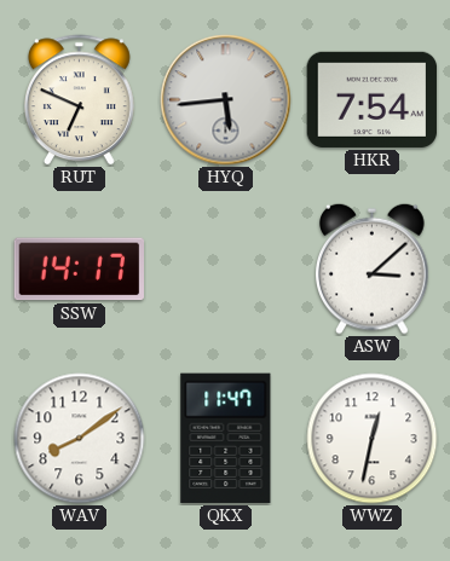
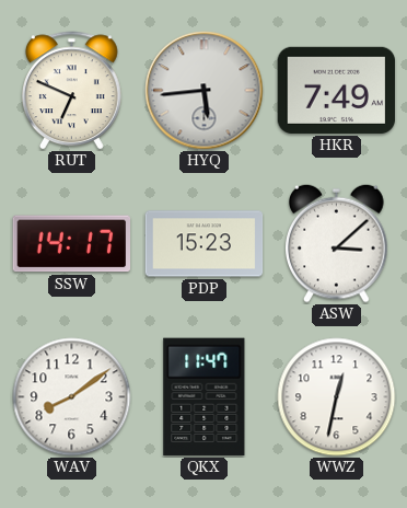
HKR: 7:54 -> 7:49
PDP: none -> 15:23
